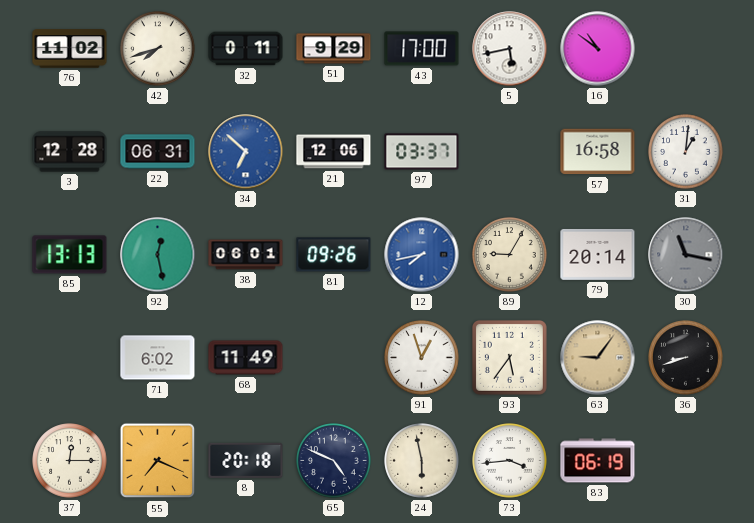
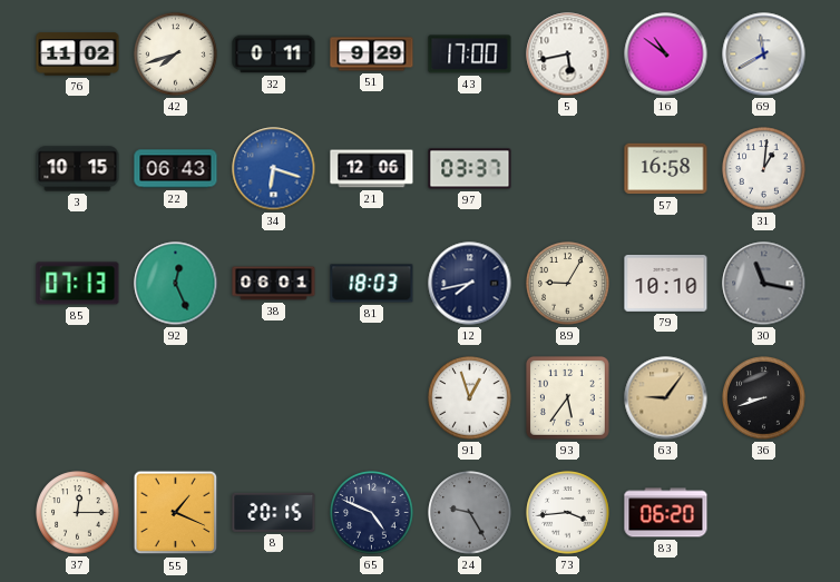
69: none -> 11:40
3: 12:28 -> 10:15
22: 06:31 -> 06:43
34: 6:52 -> 6:18
85: 13:13 -> 07:13
92: 12:28 -> 12:26
81: 09:26 -> 18:03
12 dial: blue -> navy
79: 20:14 -> 10:10
71: 6:02 -> none
68: 11:49 -> none
55: 7:19 -> 1:19
8: 20:18 -> 20:15
24: 5:58 -> 9:25
24 dial: cream -> grey
83: 06:19 -> 06:20
